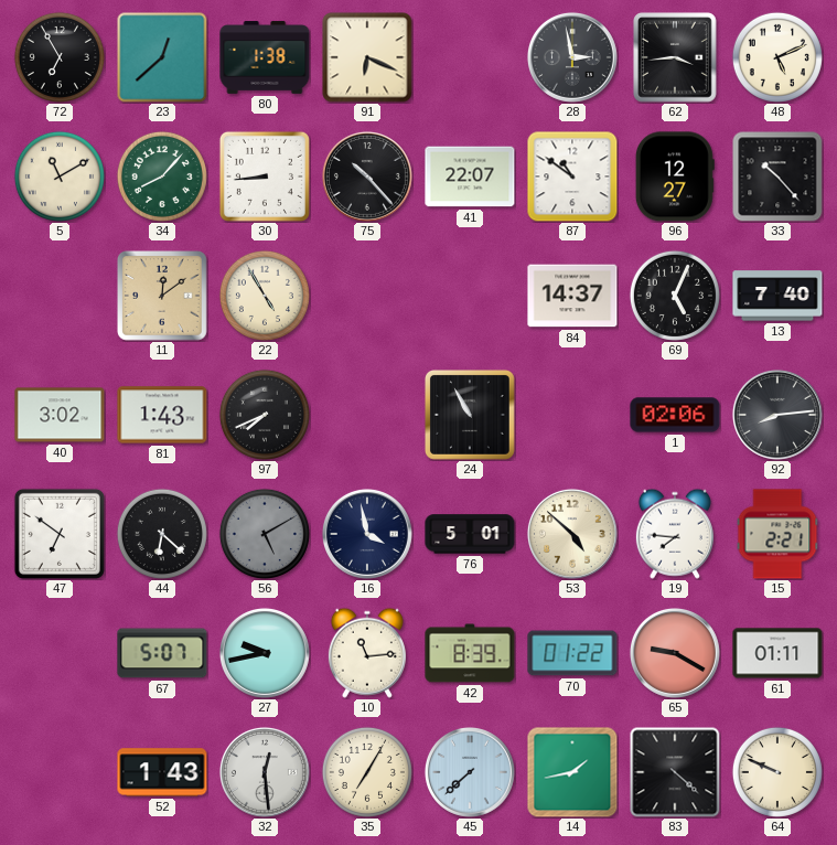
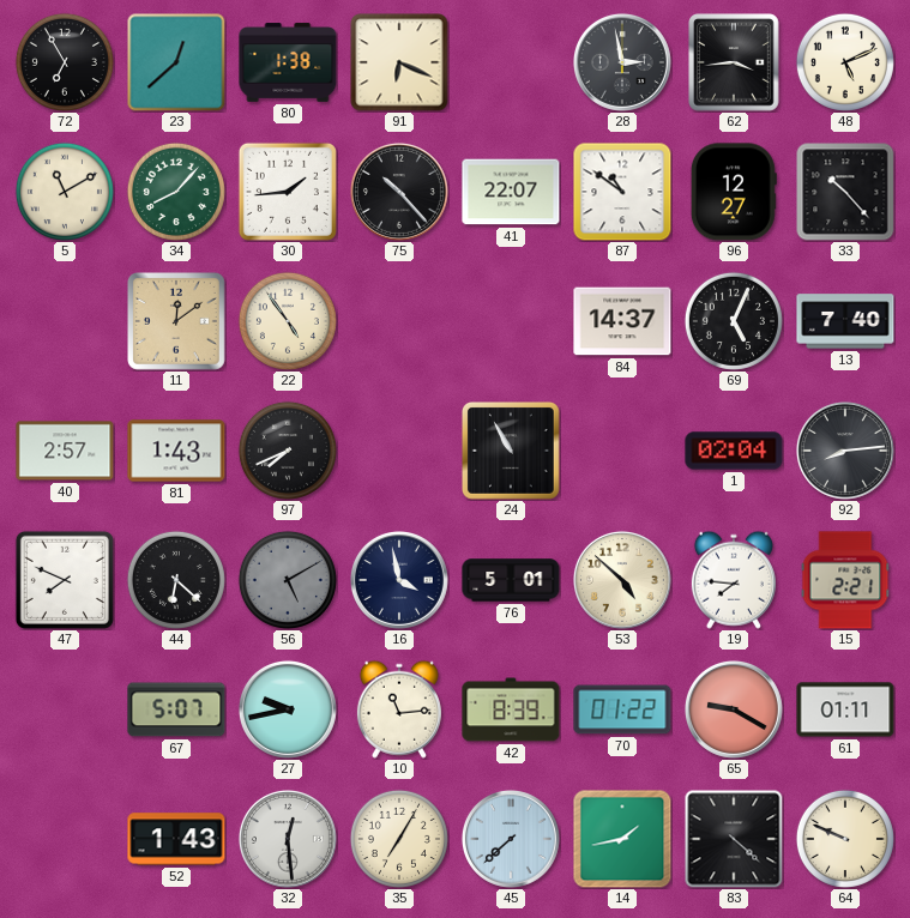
30: 8:44 -> 1:44
22: 4:55 -> 4:54
40: 3:02 -> 2:57
1: 02:06 -> 02:04
47: 6:51 -> 7:49
